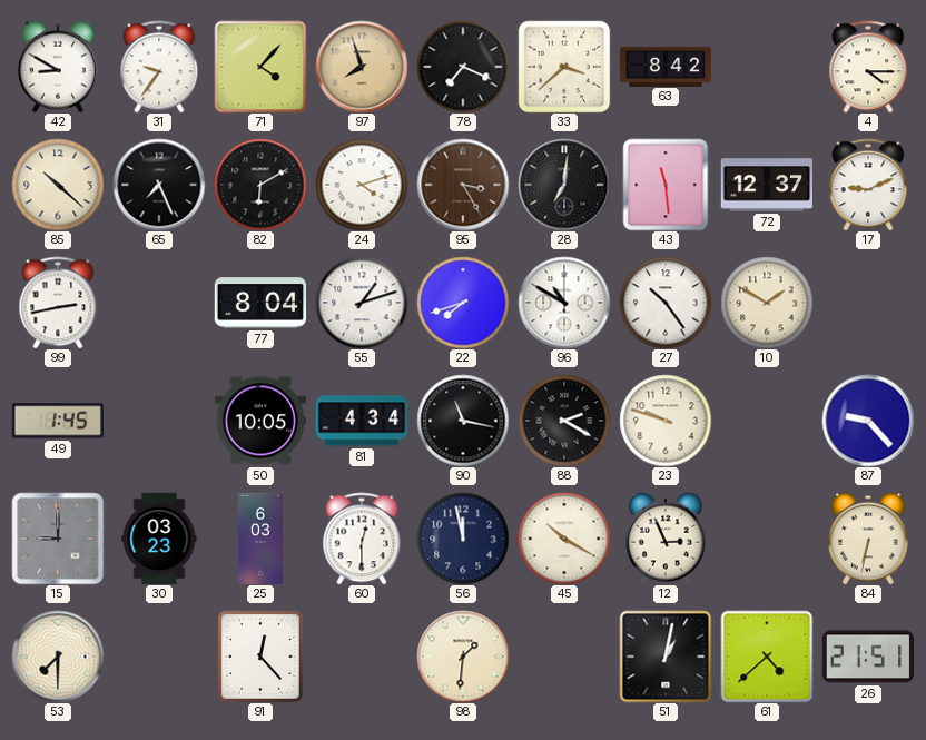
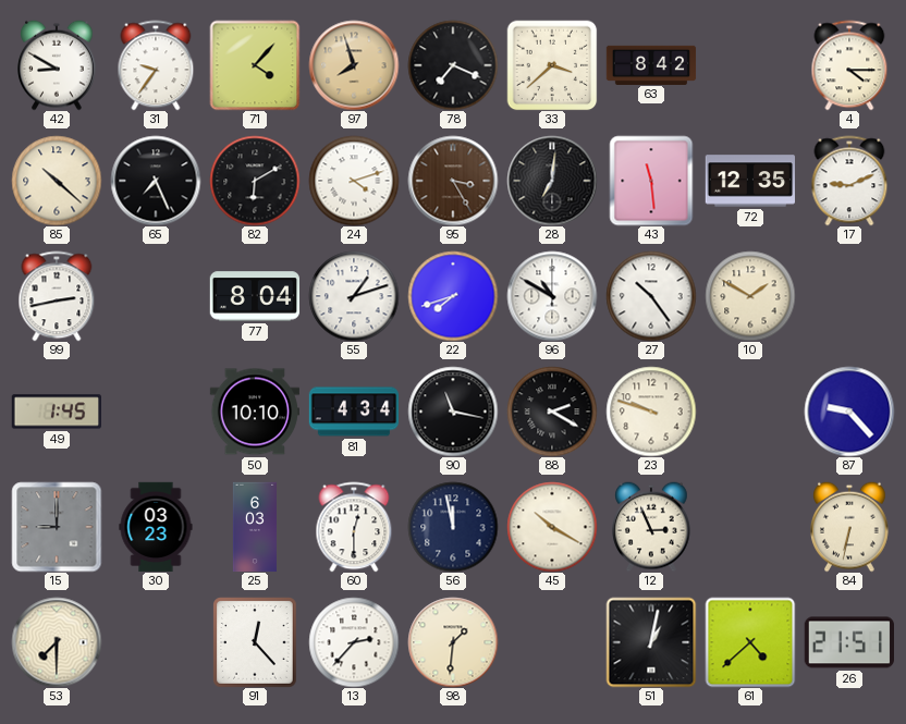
72: 12:37 -> 12:35
50: 10:05 -> 10:10
13: none -> 2:37
